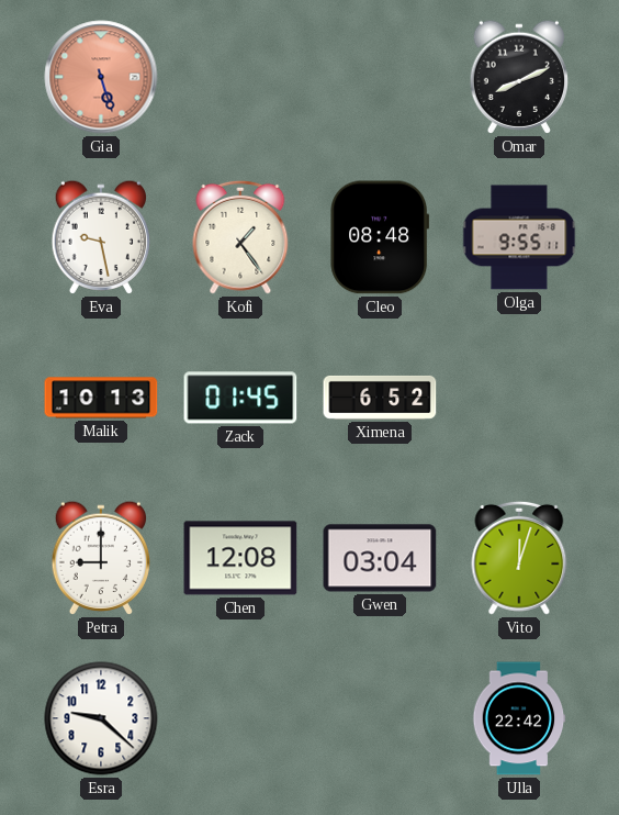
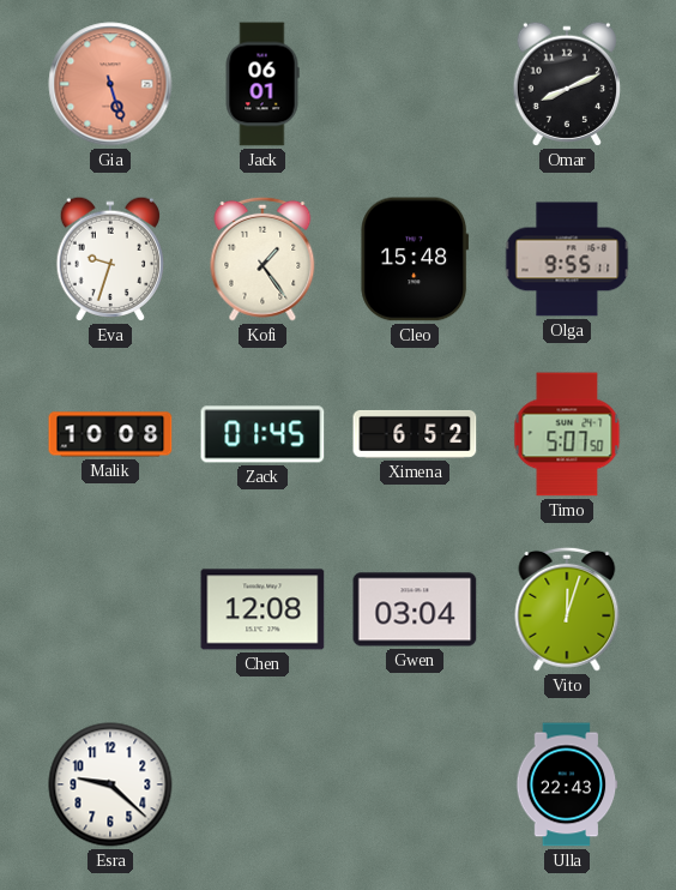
Jack: none -> 06:01
Eva: 9:28 -> 9:33
Cleo: 08:48 -> 15:48
Malik: 10:13 -> 10:08
Timo: none -> 5:07
Petra: 9:00 -> none
Ulla: 22:42 -> 22:43
